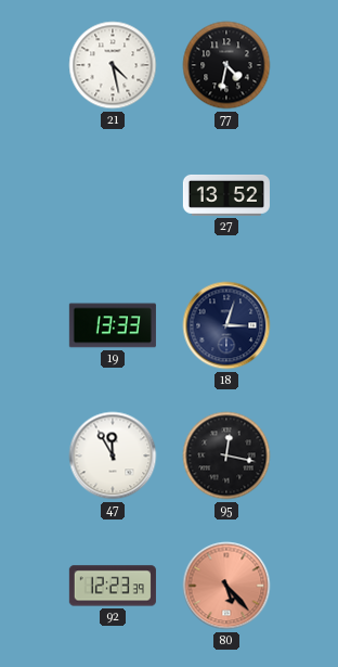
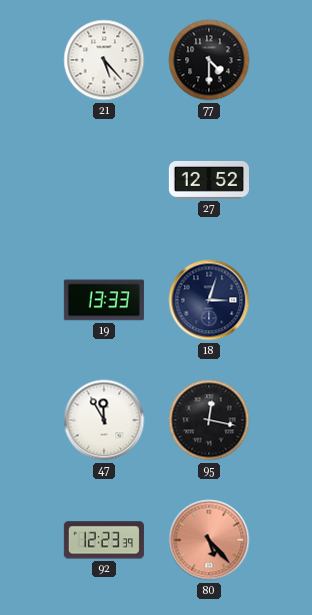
21: 4:28 -> 5:23
77: 4:32 -> 4:30
27: 13:52 -> 12:52
